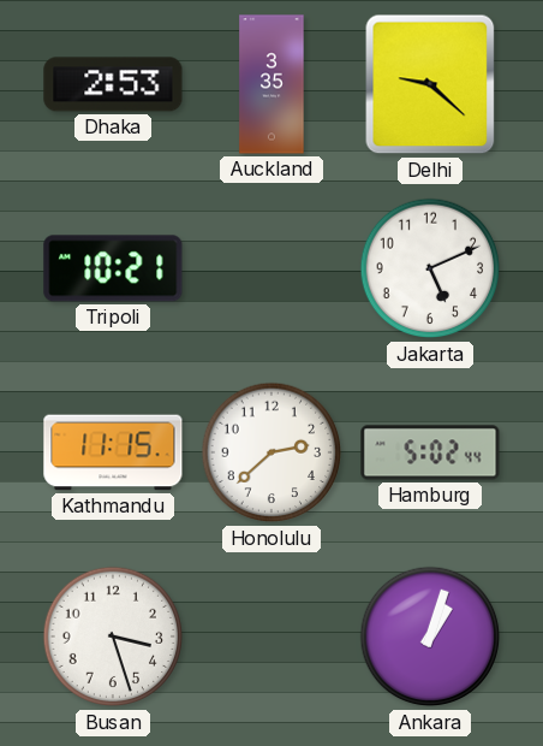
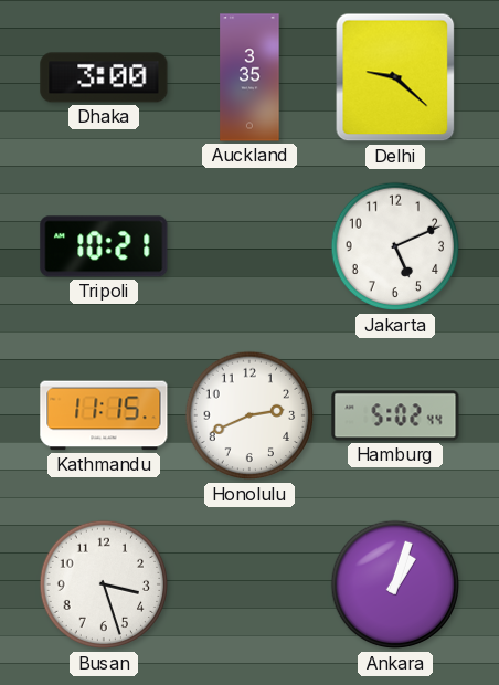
Dhaka: 2:53 -> 3:00
Honolulu: 2:38 -> 2:41
